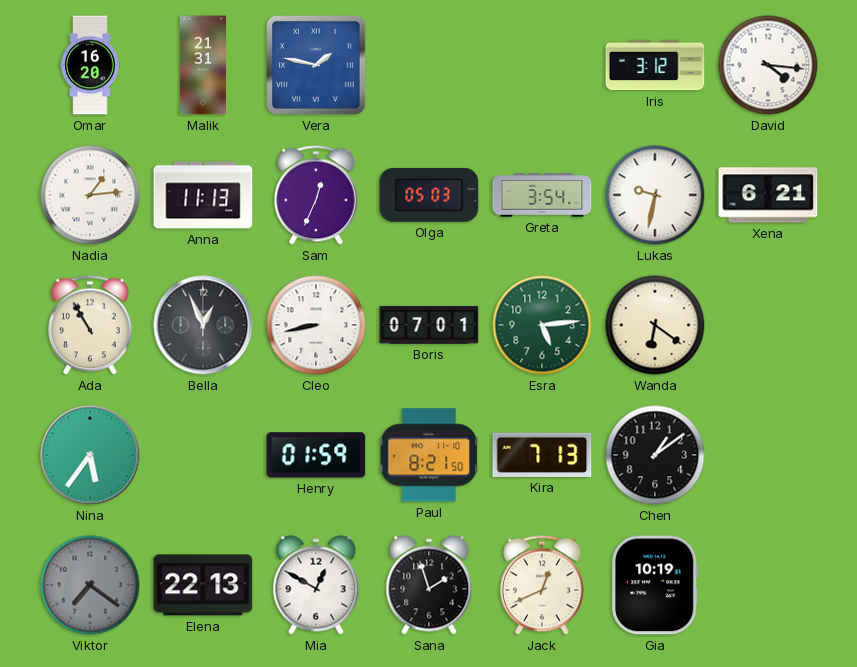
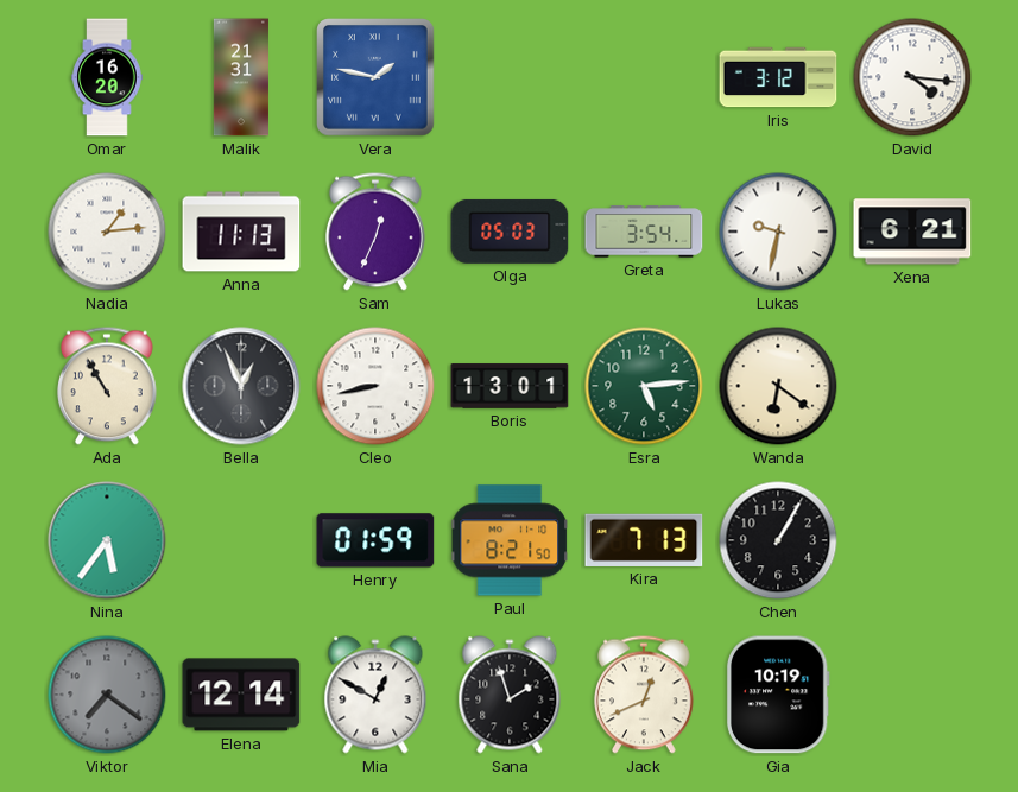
Boris: 07:01 -> 13:01
Chen: 1:09 -> 1:05
Elena: 22:13 -> 12:14
